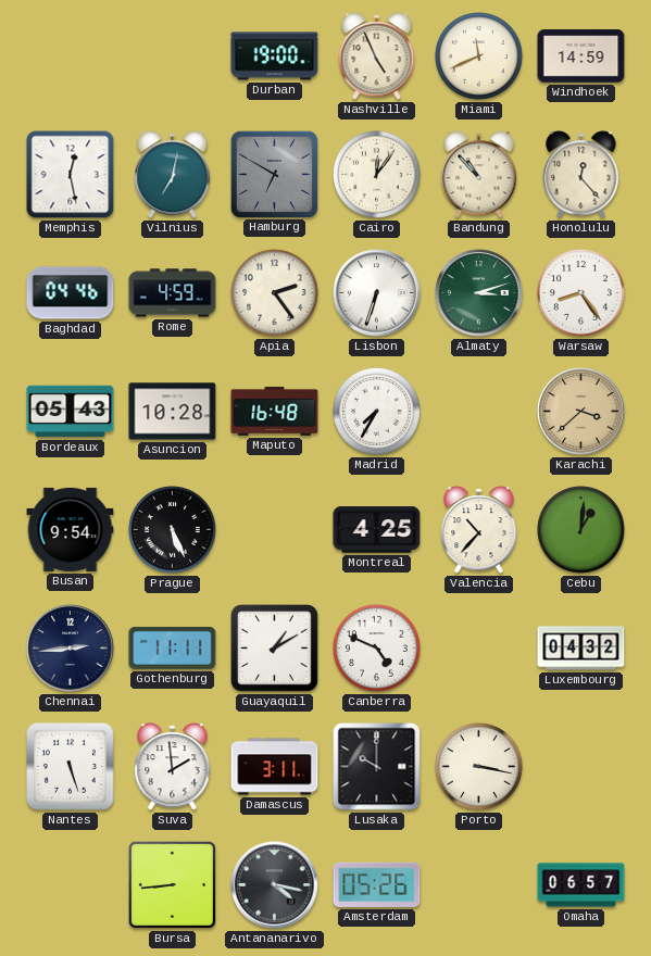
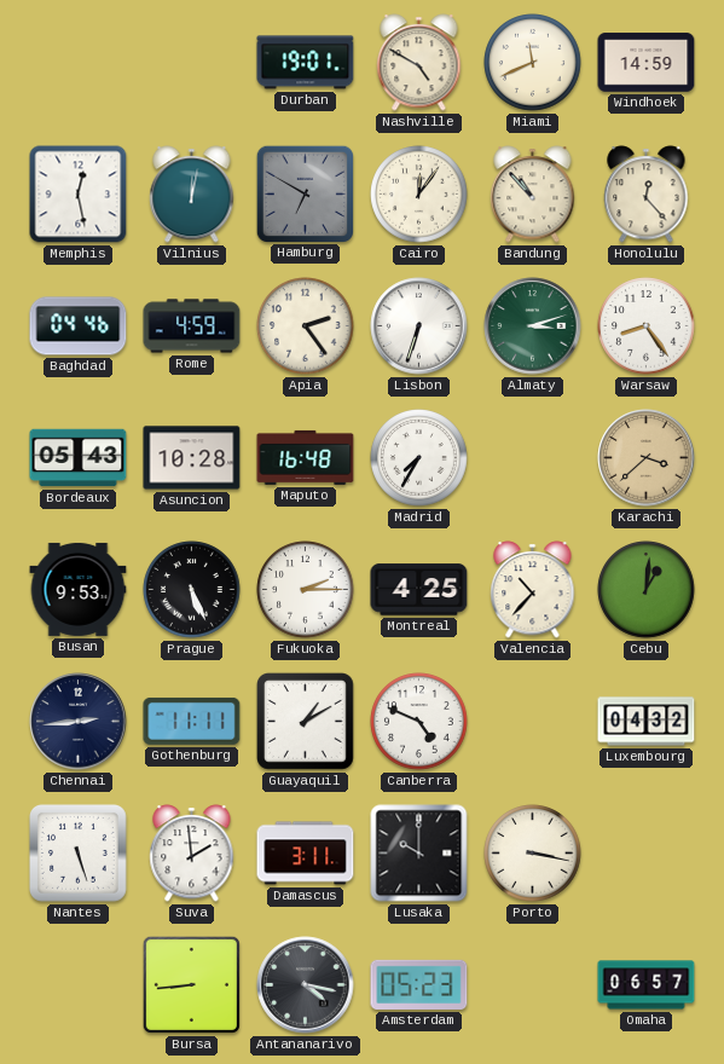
Durban: 19:00 -> 19:01
Nashville: 4:56 -> 4:50
Vilnius: 7:02 -> 12:02
Busan: 9:54 -> 9:53
Fukuoka: none -> 2:15
Amsterdam: 05:26 -> 05:23
